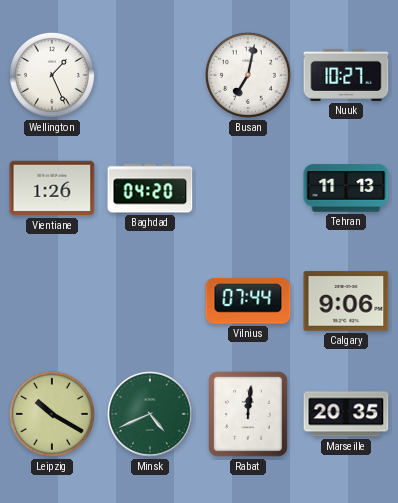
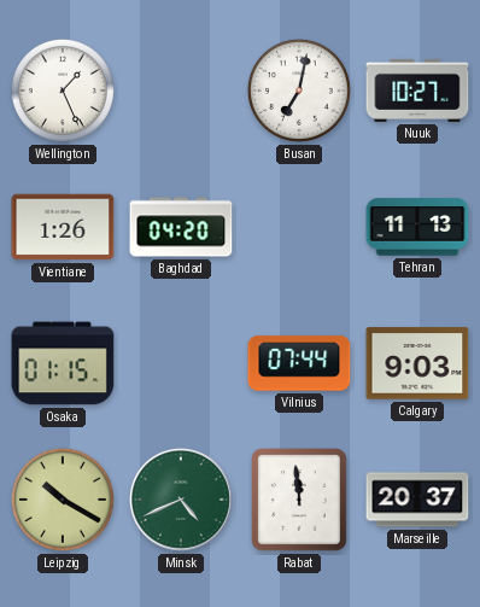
Osaka: none -> 01:15
Calgary: 9:06 -> 9:03
Rabat: 12:01 -> 11:59
Marseille: 20:35 -> 20:37
